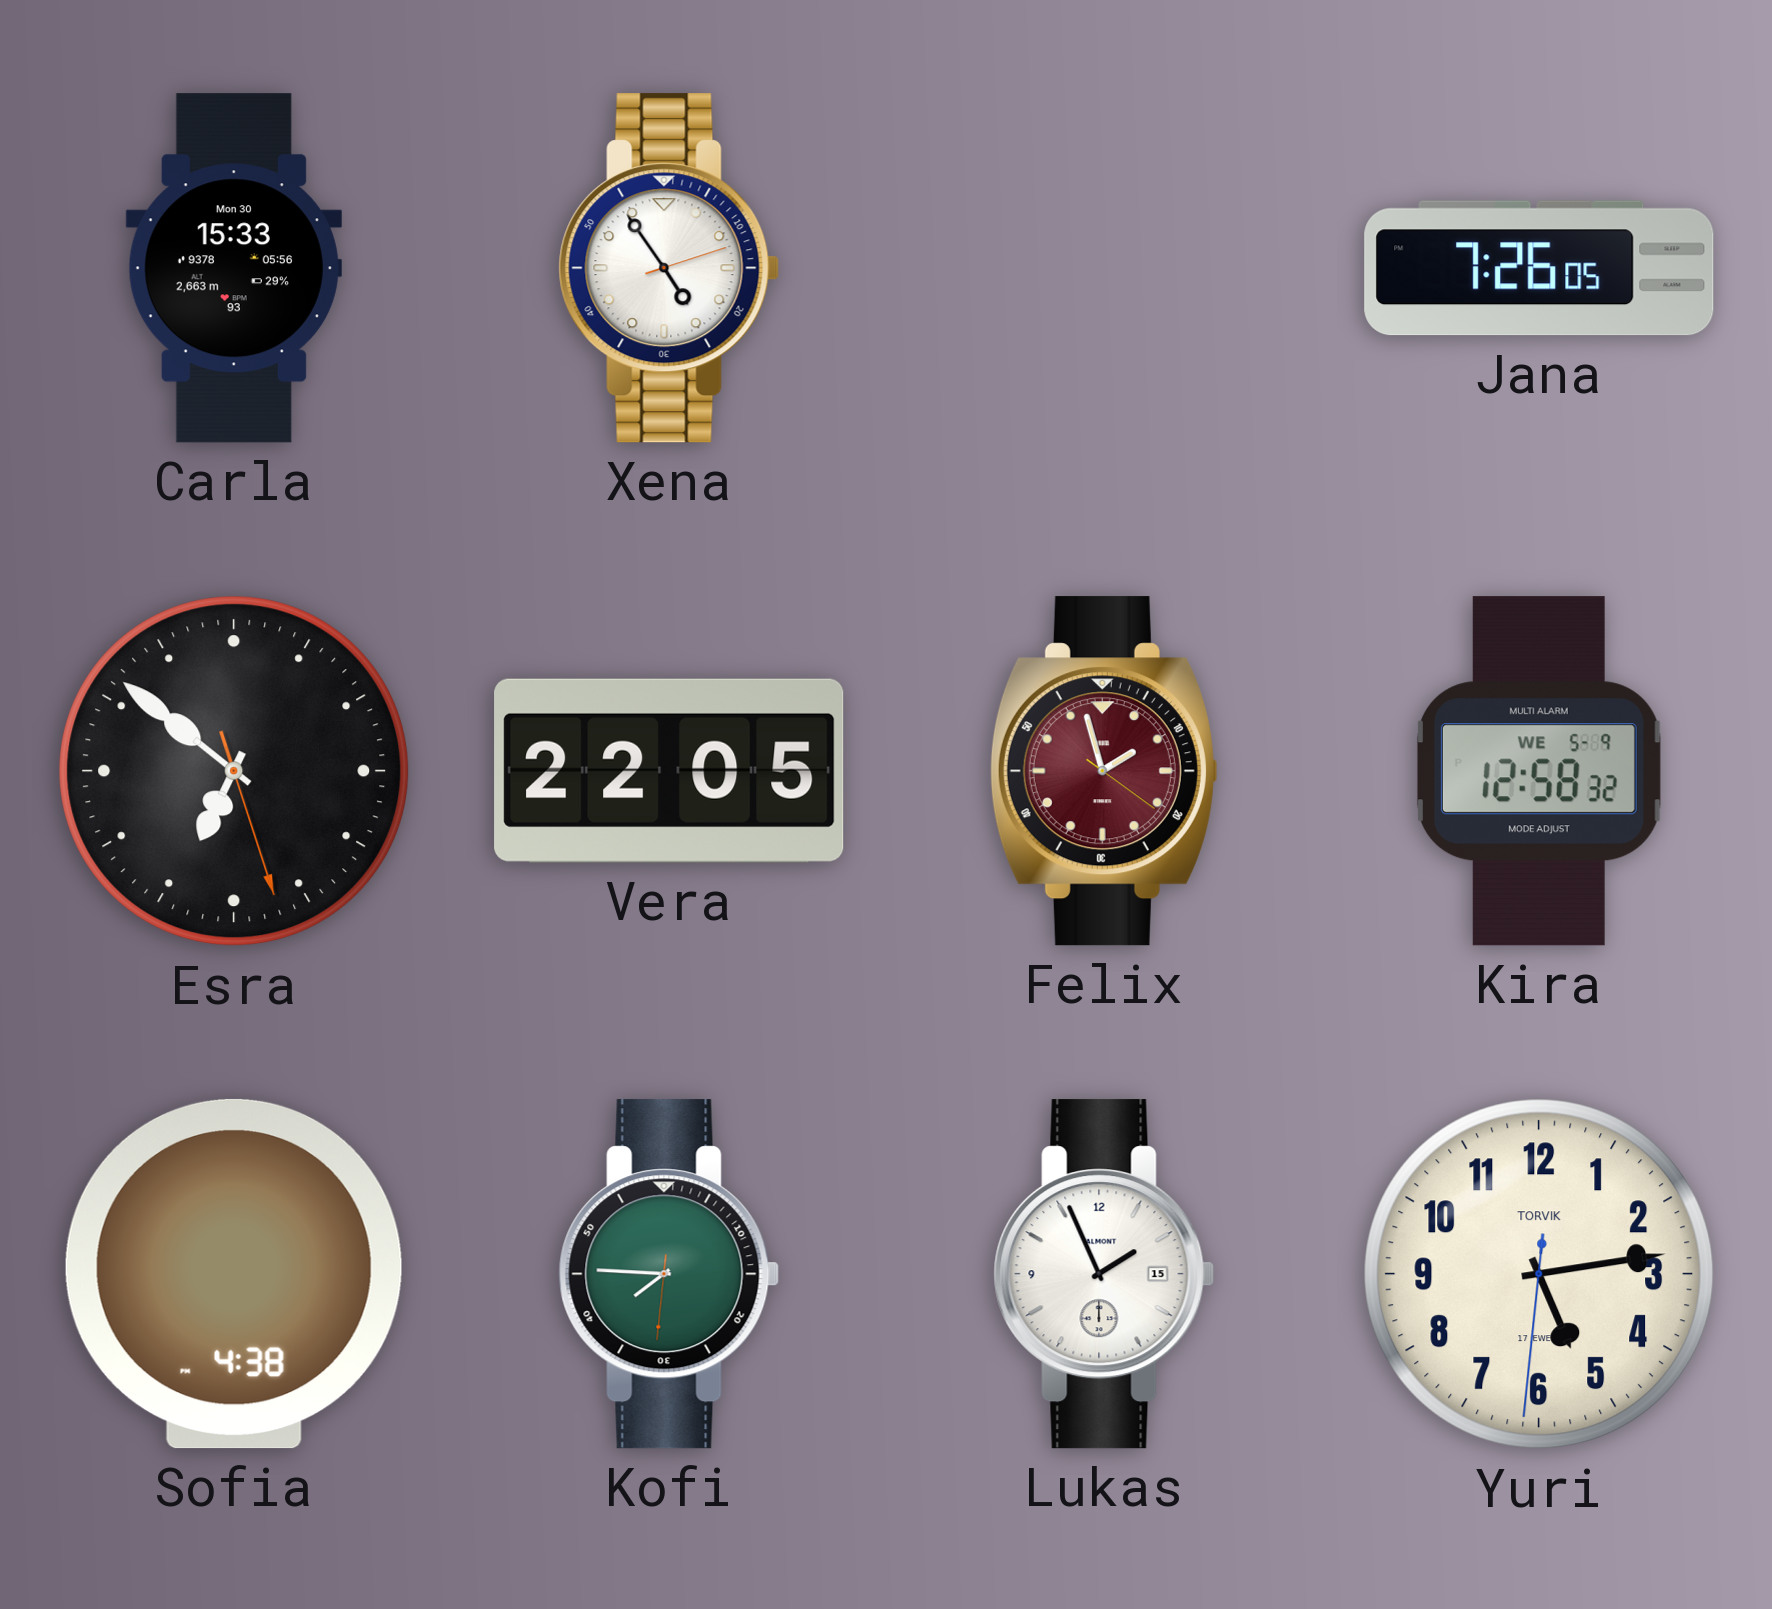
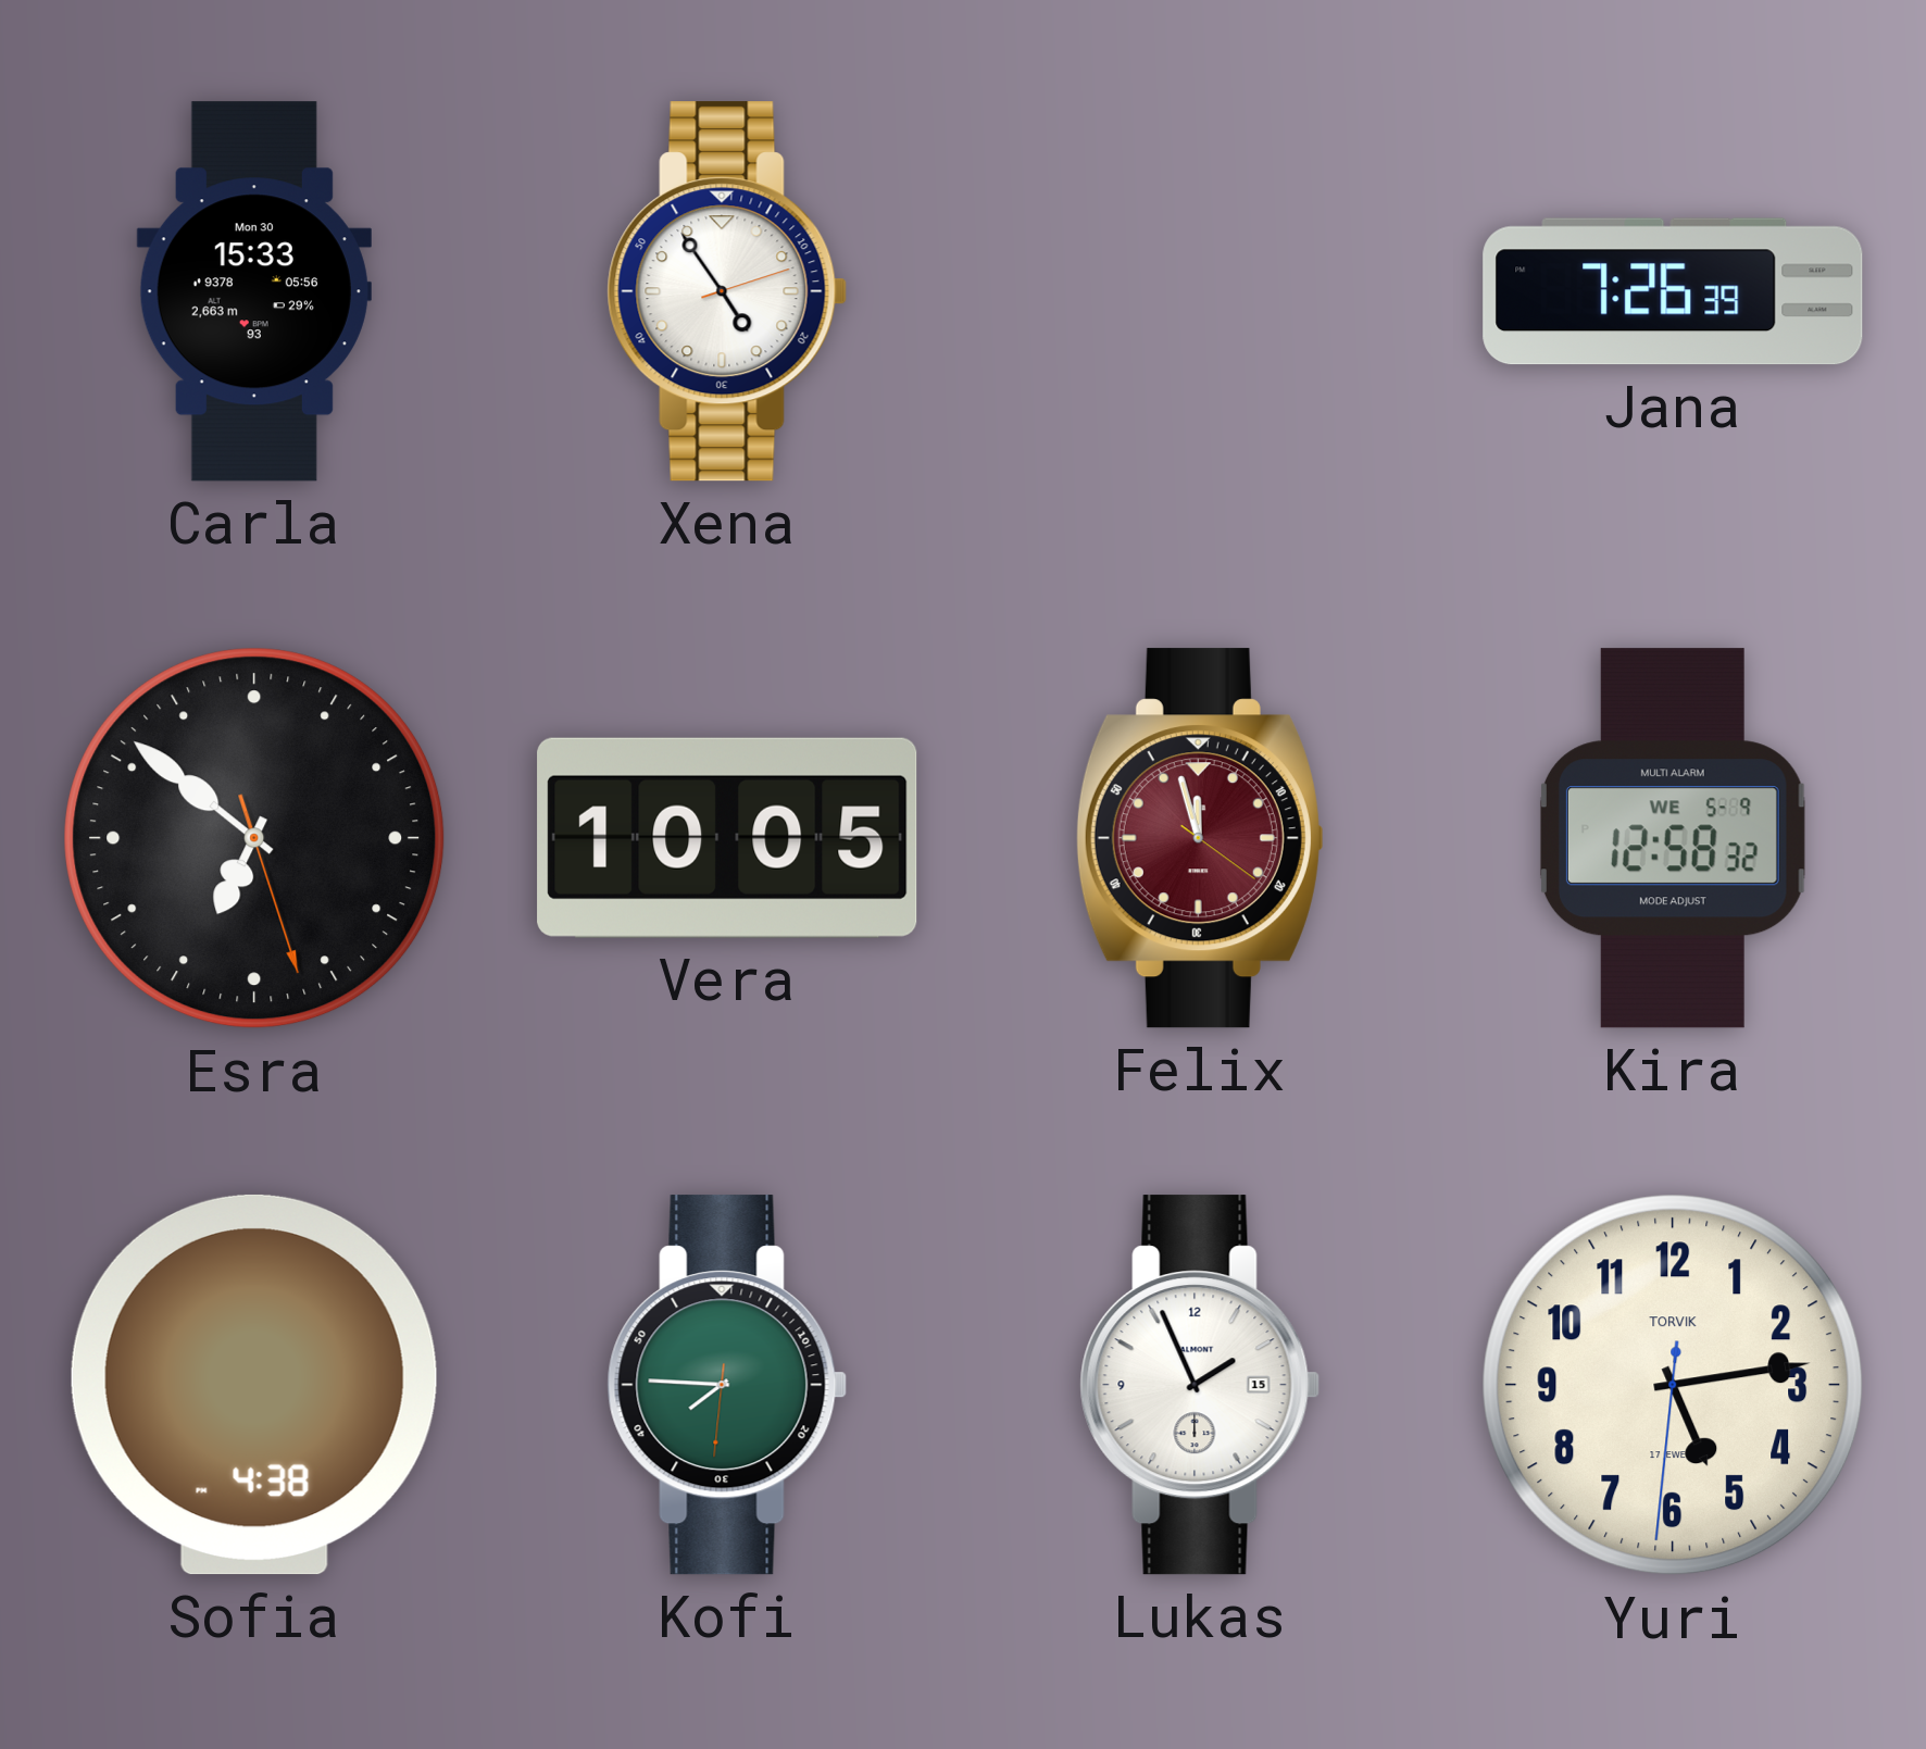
Jana: 7:26:05 -> 7:26:39
Vera: 22:05 -> 10:05
Felix: 1:57 -> 11:57
